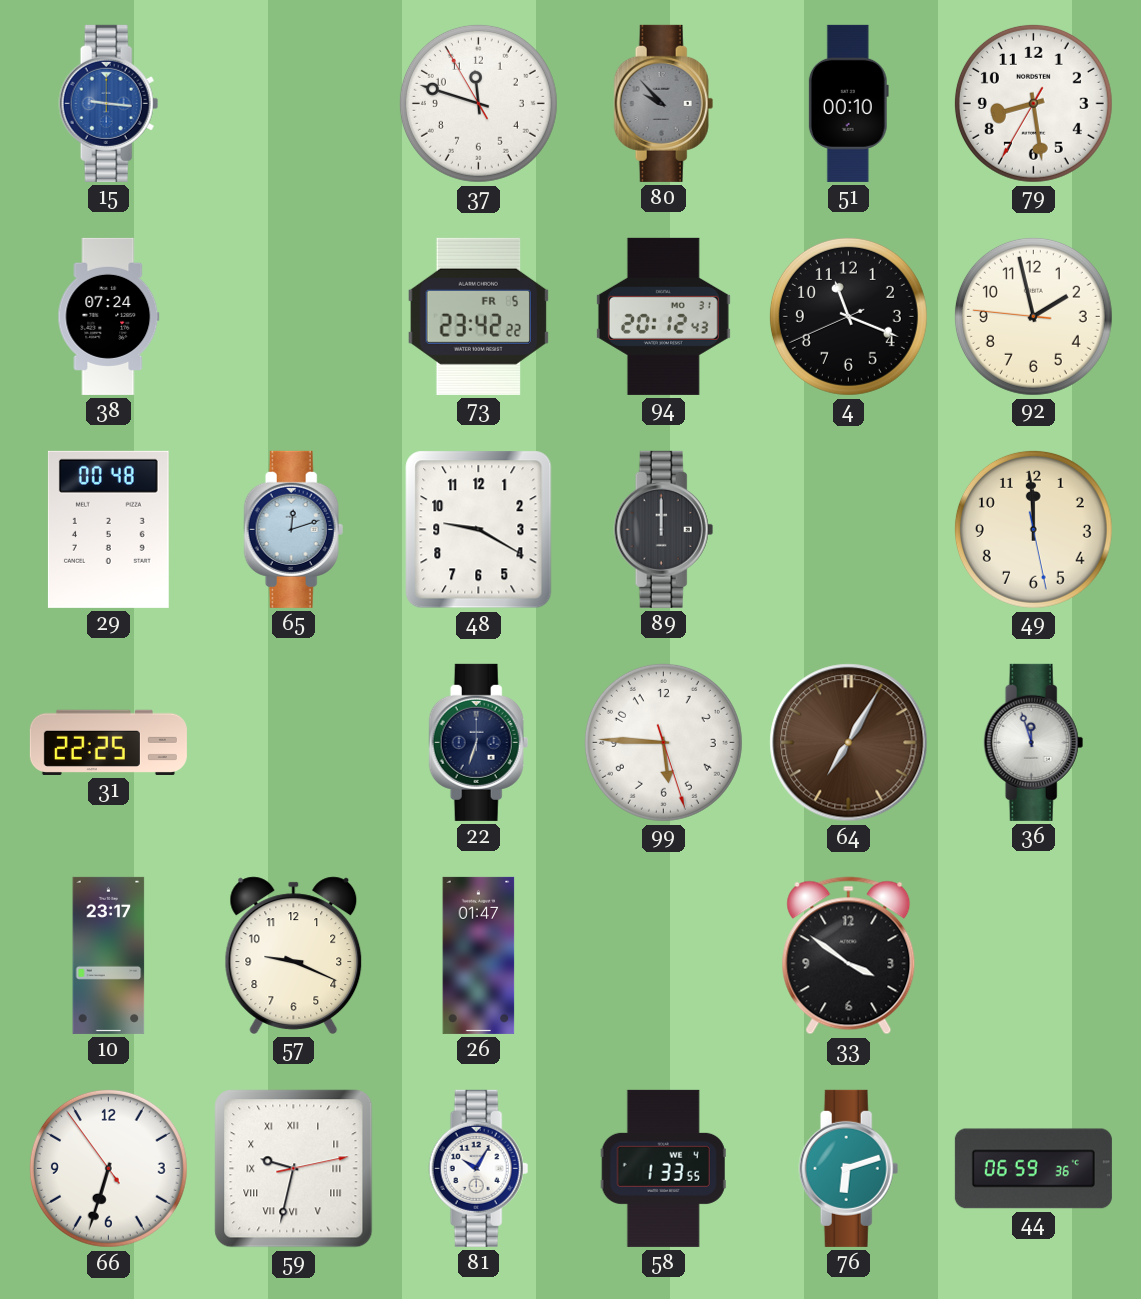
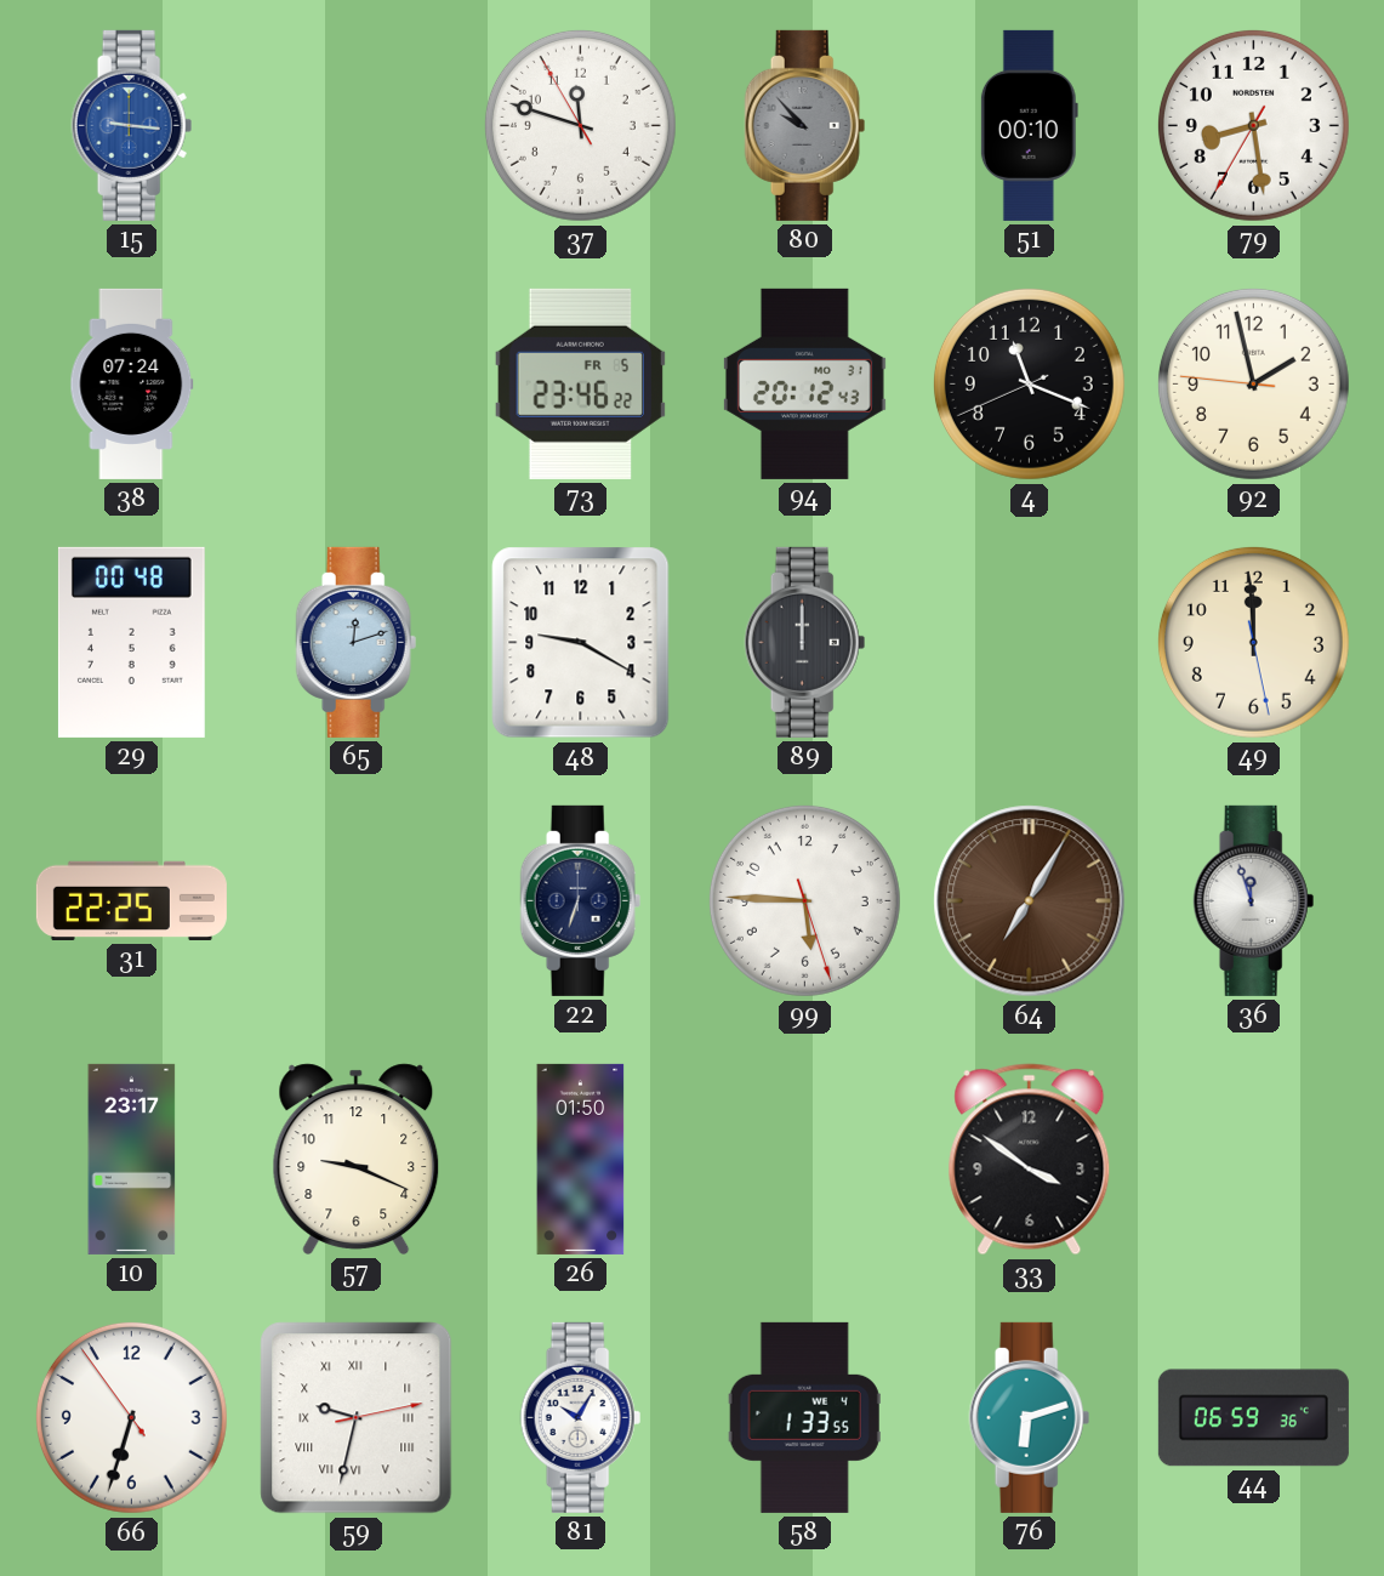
73: 23:42 -> 23:46
26: 01:47 -> 01:50
